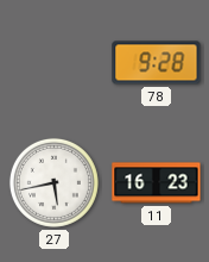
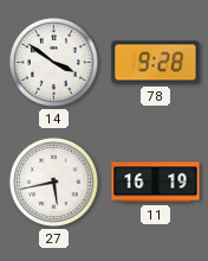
14: none -> 3:51
11: 16:23 -> 16:19
